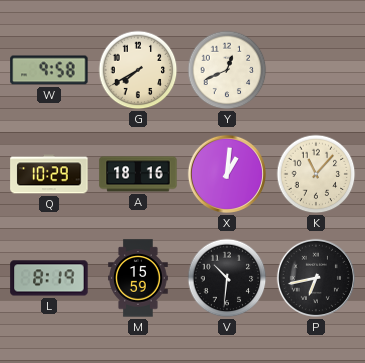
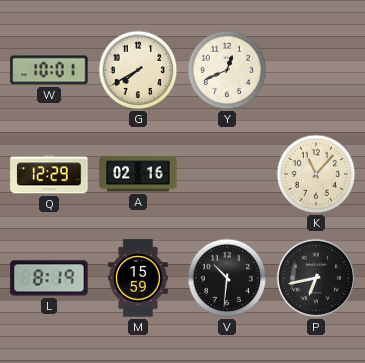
W: 9:58 -> 10:01
Q: 10:29 -> 12:29
A: 18:16 -> 02:16
X: 1:01 -> none
